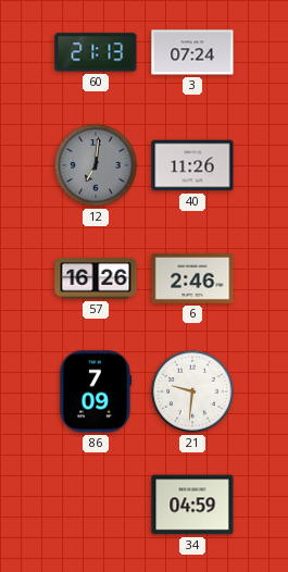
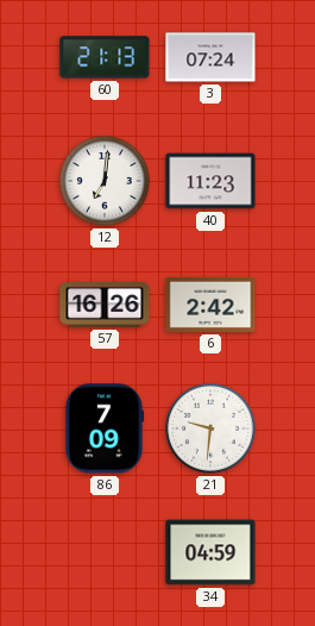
12 dial: grey -> white
40: 11:26 -> 11:23
6: 2:46 -> 2:42
